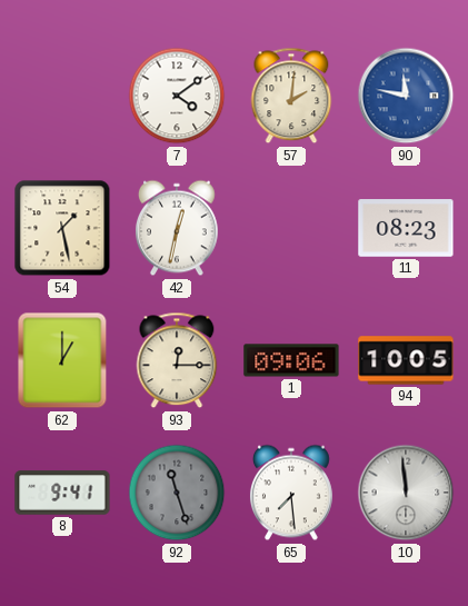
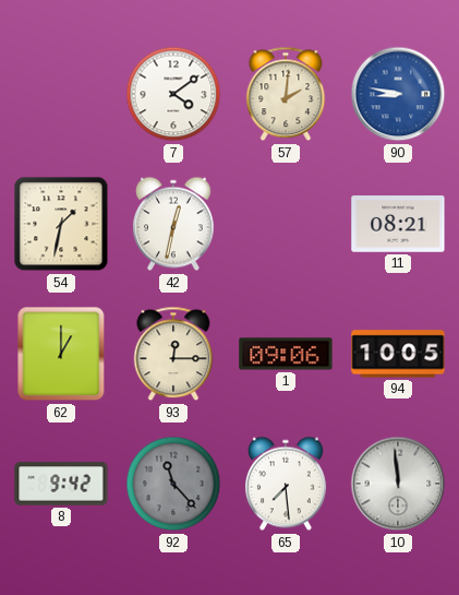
90: 11:47 -> 8:47
54: 1:28 -> 1:32
11: 08:23 -> 08:21
8: 9:41 -> 9:42
92: 11:27 -> 11:23
